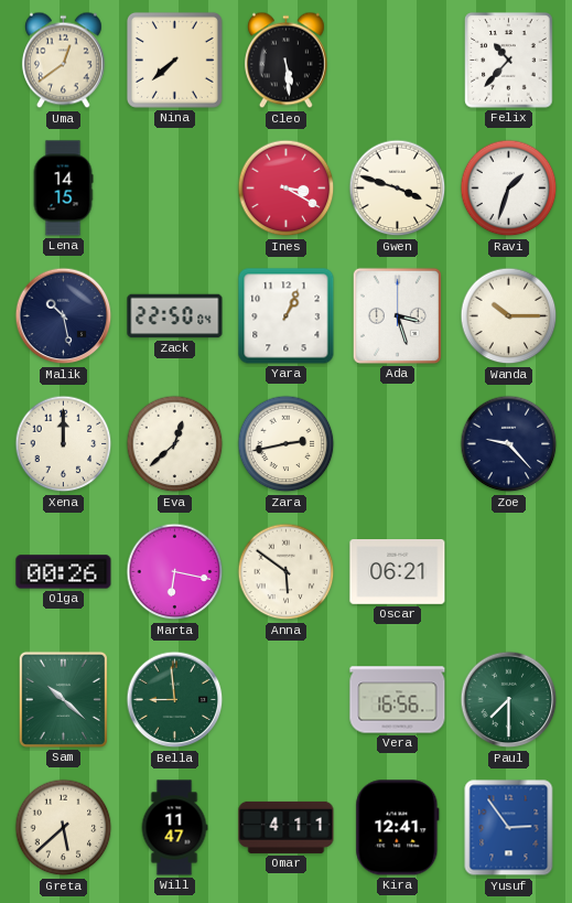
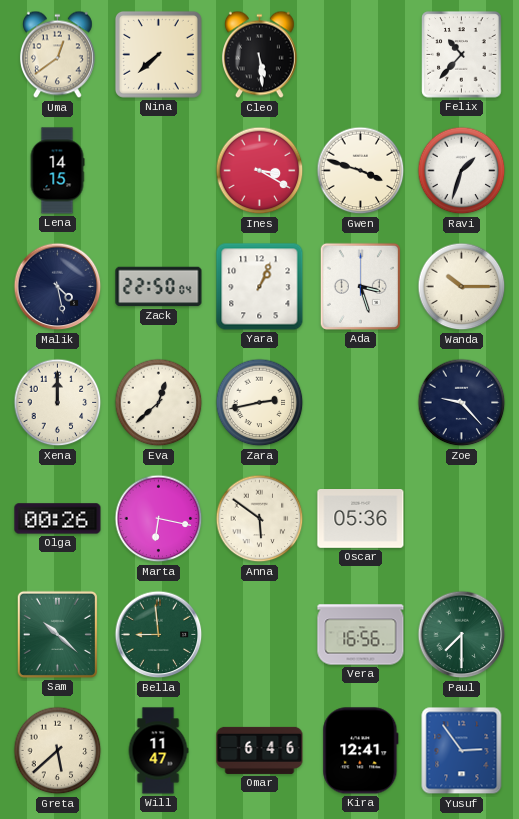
Malik: 10:28 -> 4:28
Oscar: 06:21 -> 05:36
Omar: 4:11 -> 6:46
